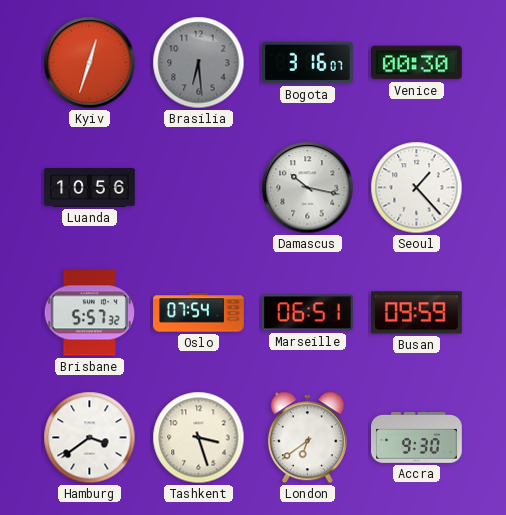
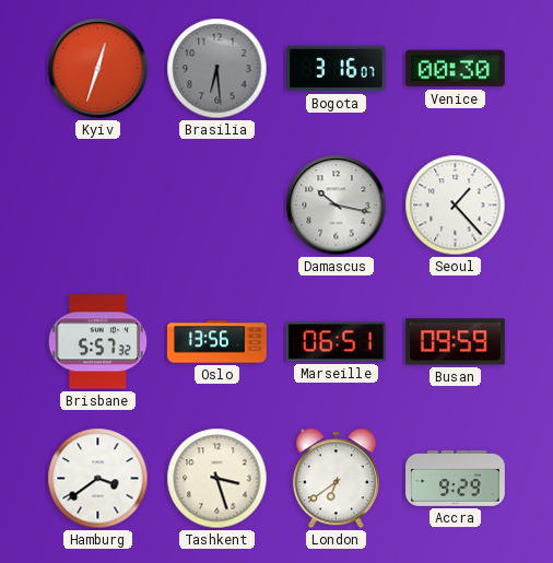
Luanda: 10:56 -> none
Oslo: 07:54 -> 13:56
Accra: 9:30 -> 9:29
